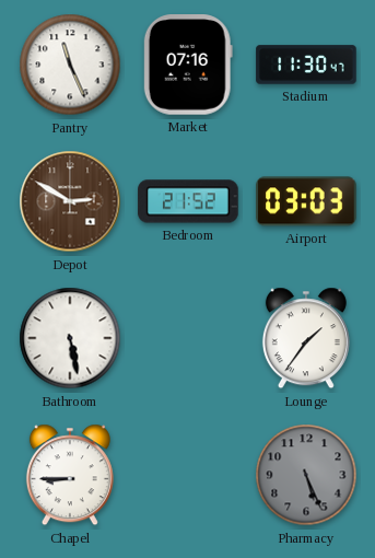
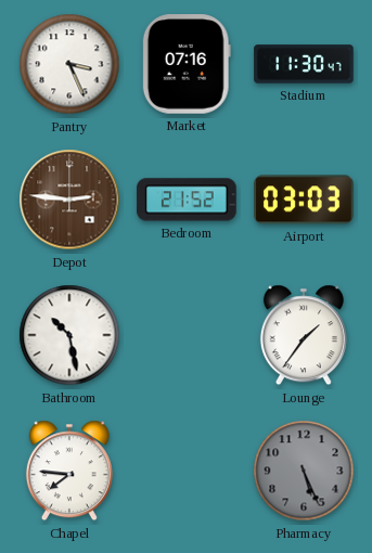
Pantry: 11:26 -> 3:26
Depot: 2:50 -> 2:46
Bathroom: 5:28 -> 10:28
Chapel: 8:45 -> 7:46
